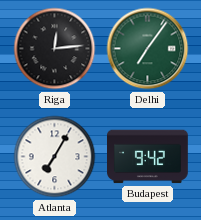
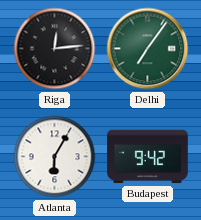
Atlanta: 7:05 -> 6:05
